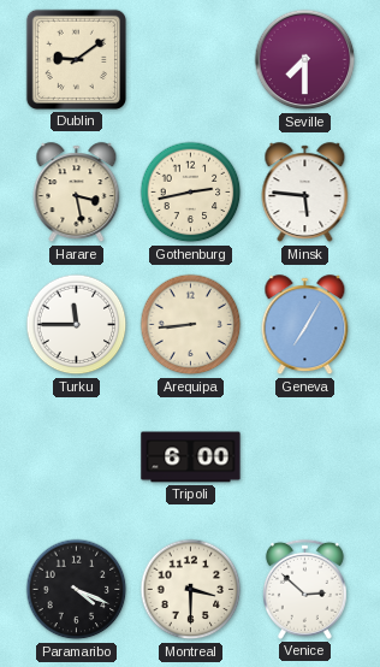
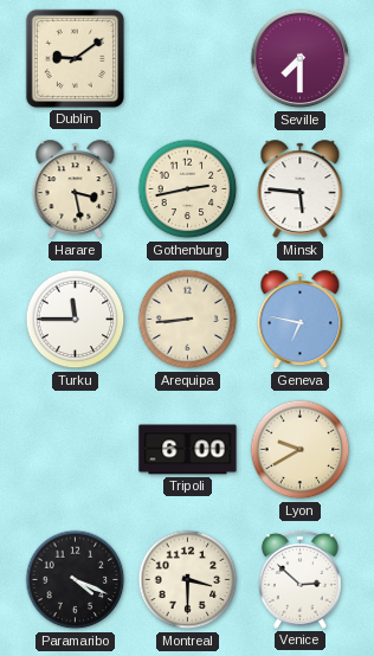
Geneva: 7:05 -> 6:47
Lyon: none -> 9:40
